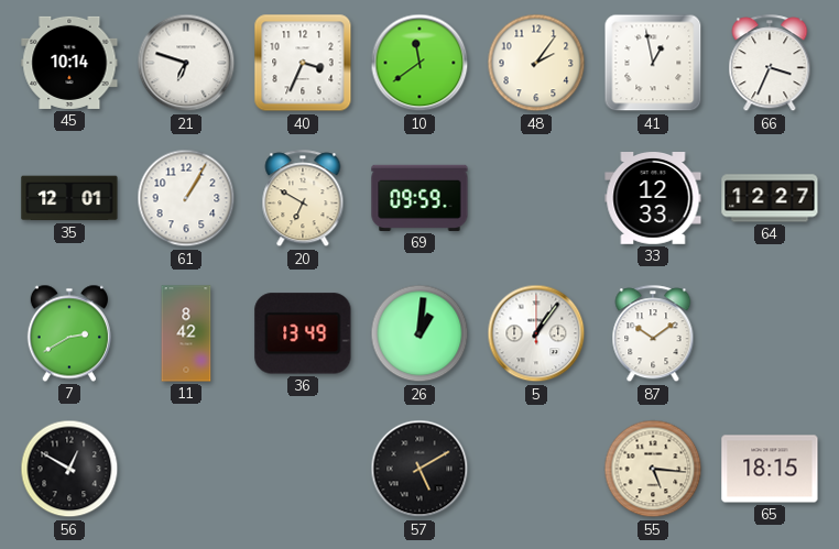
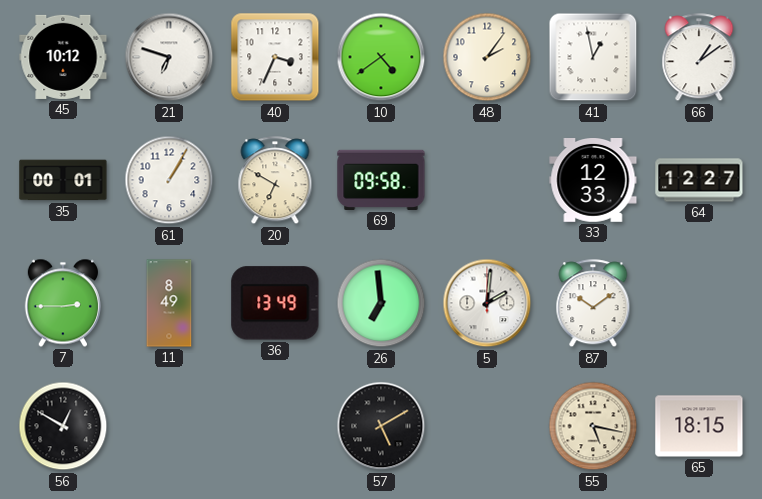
45: 10:14 -> 10:12
10: 11:39 -> 4:39
66: 3:34 -> 1:09
35: 12:01 -> 00:01
69: 09:59 -> 09:58
7: 2:40 -> 2:45
11: 8:42 -> 8:49
26: 1:01 -> 6:59
5: 1:06 -> 2:01
55: 5:16 -> 5:17
